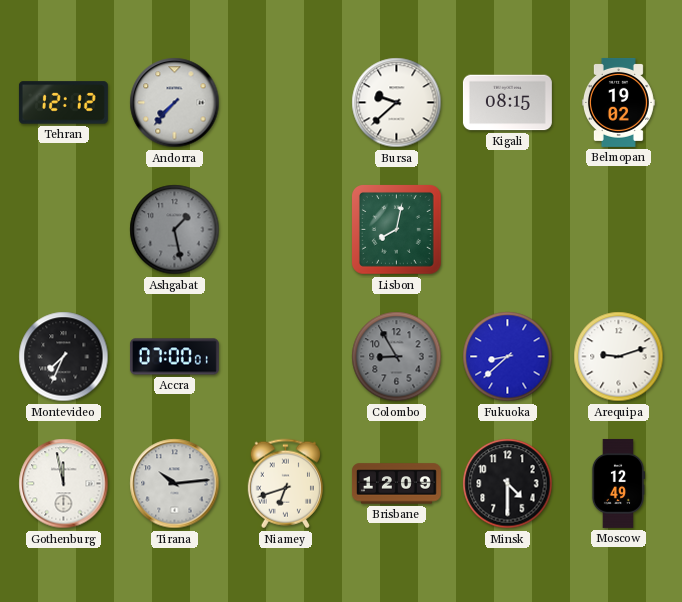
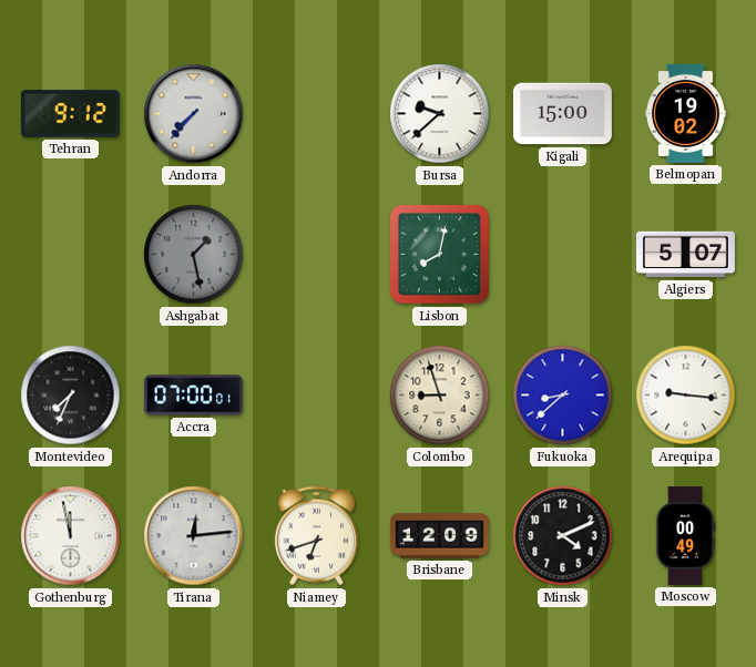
Tehran: 12:12 -> 9:12
Kigali: 08:15 -> 15:00
Algiers: none -> 5:07
Colombo: 8:55 -> 8:57
Colombo dial: grey -> cream
Arequipa: 9:12 -> 9:16
Tirana: 10:14 -> 12:14
Minsk: 4:30 -> 4:11
Moscow: 12:49 -> 00:49
